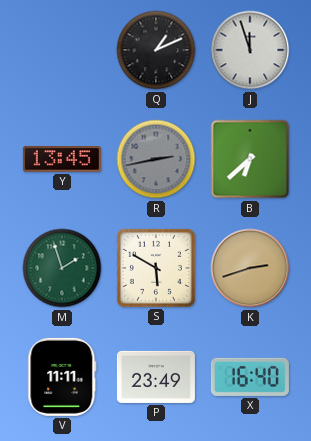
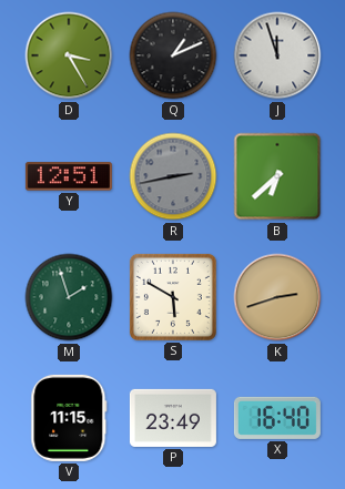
D: none -> 3:25
Y: 13:45 -> 12:51
V: 11:11 -> 11:15
